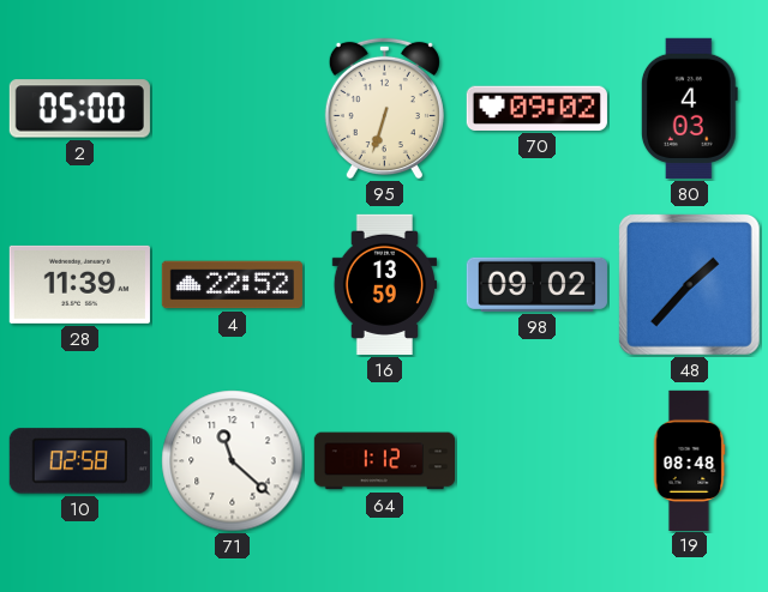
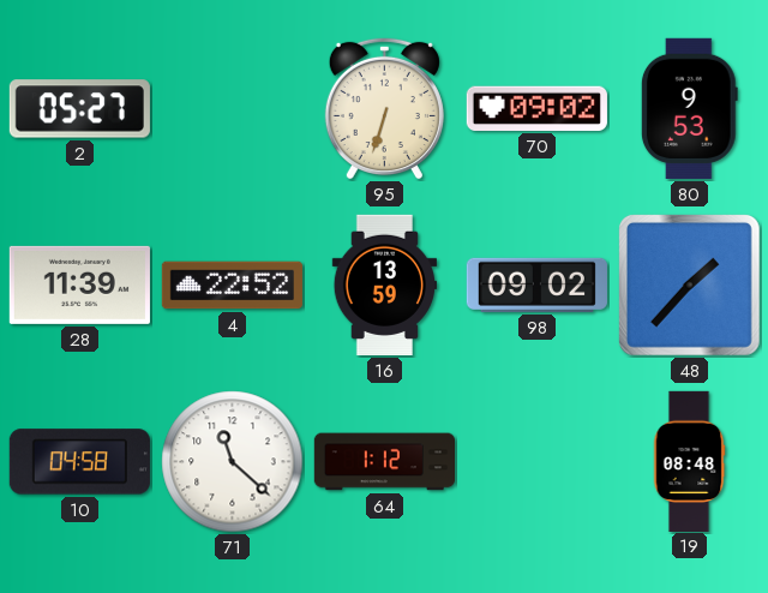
2: 05:00 -> 05:27
80: 4:03 -> 9:53
10: 02:58 -> 04:58
